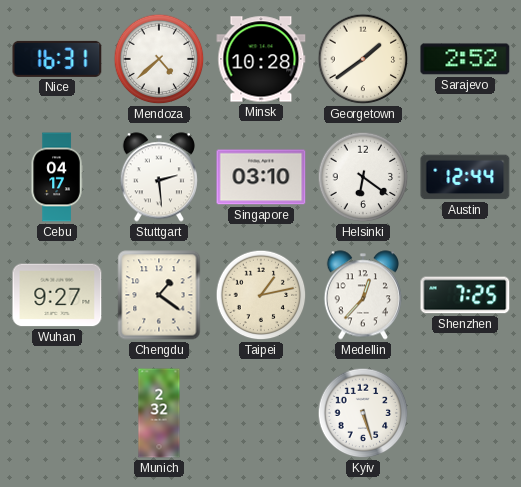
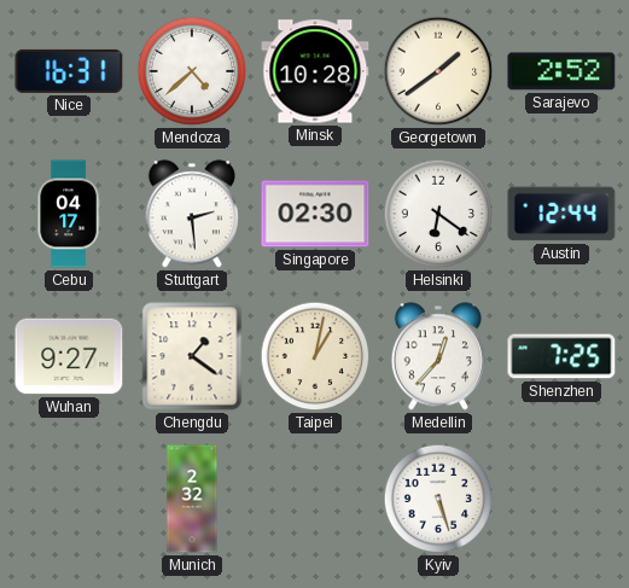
Singapore: 03:10 -> 02:30
Taipei: 1:13 -> 1:02
